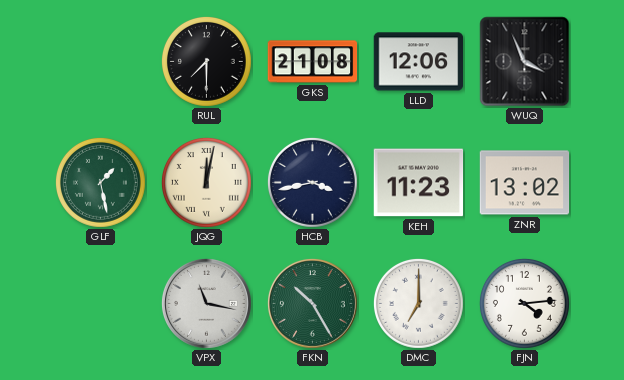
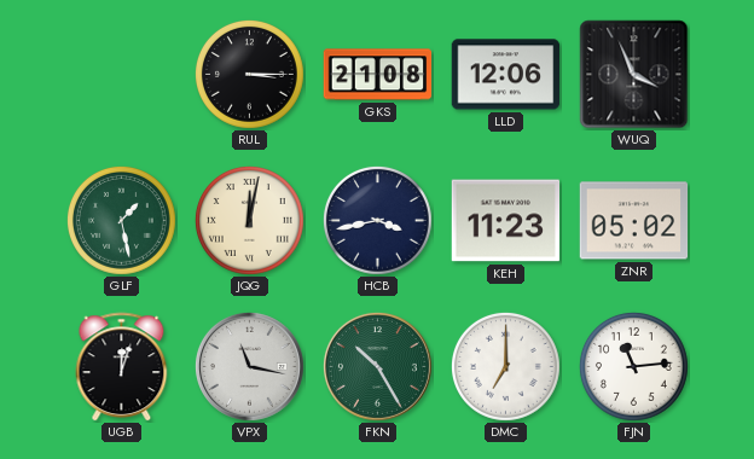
RUL: 7:30 -> 3:15
ZNR: 13:02 -> 05:02
UGB: none -> 12:03
FJN: 4:14 -> 11:14
